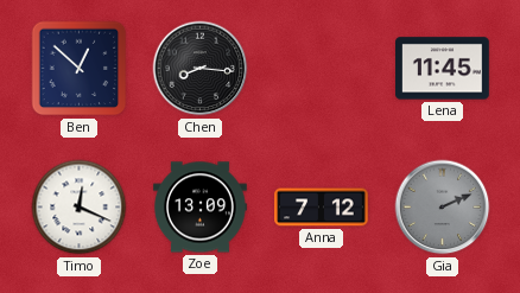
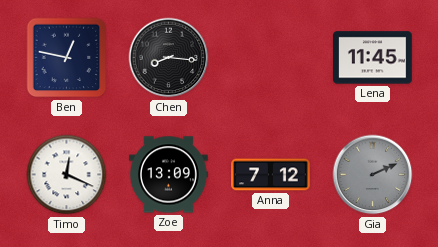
Ben: 12:52 -> 12:47
